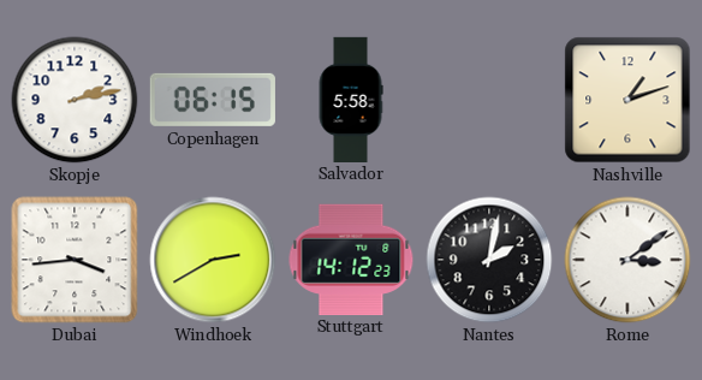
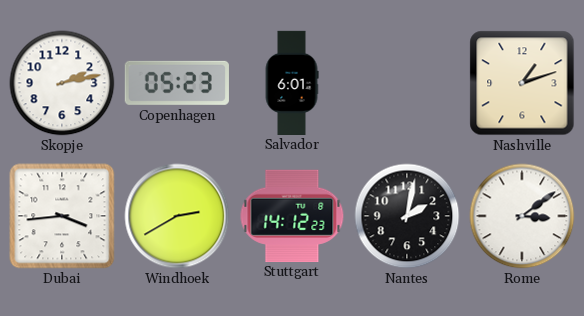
Copenhagen: 06:15 -> 05:23
Salvador: 5:58 -> 6:01
